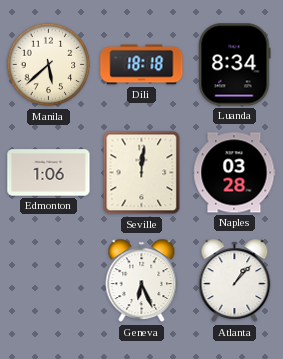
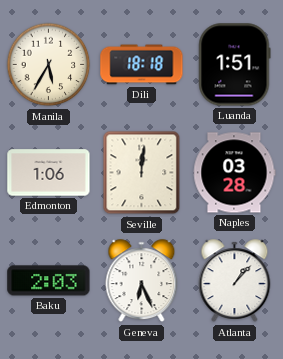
Manila: 5:38 -> 5:35
Luanda: 8:34 -> 1:51
Baku: none -> 2:03
